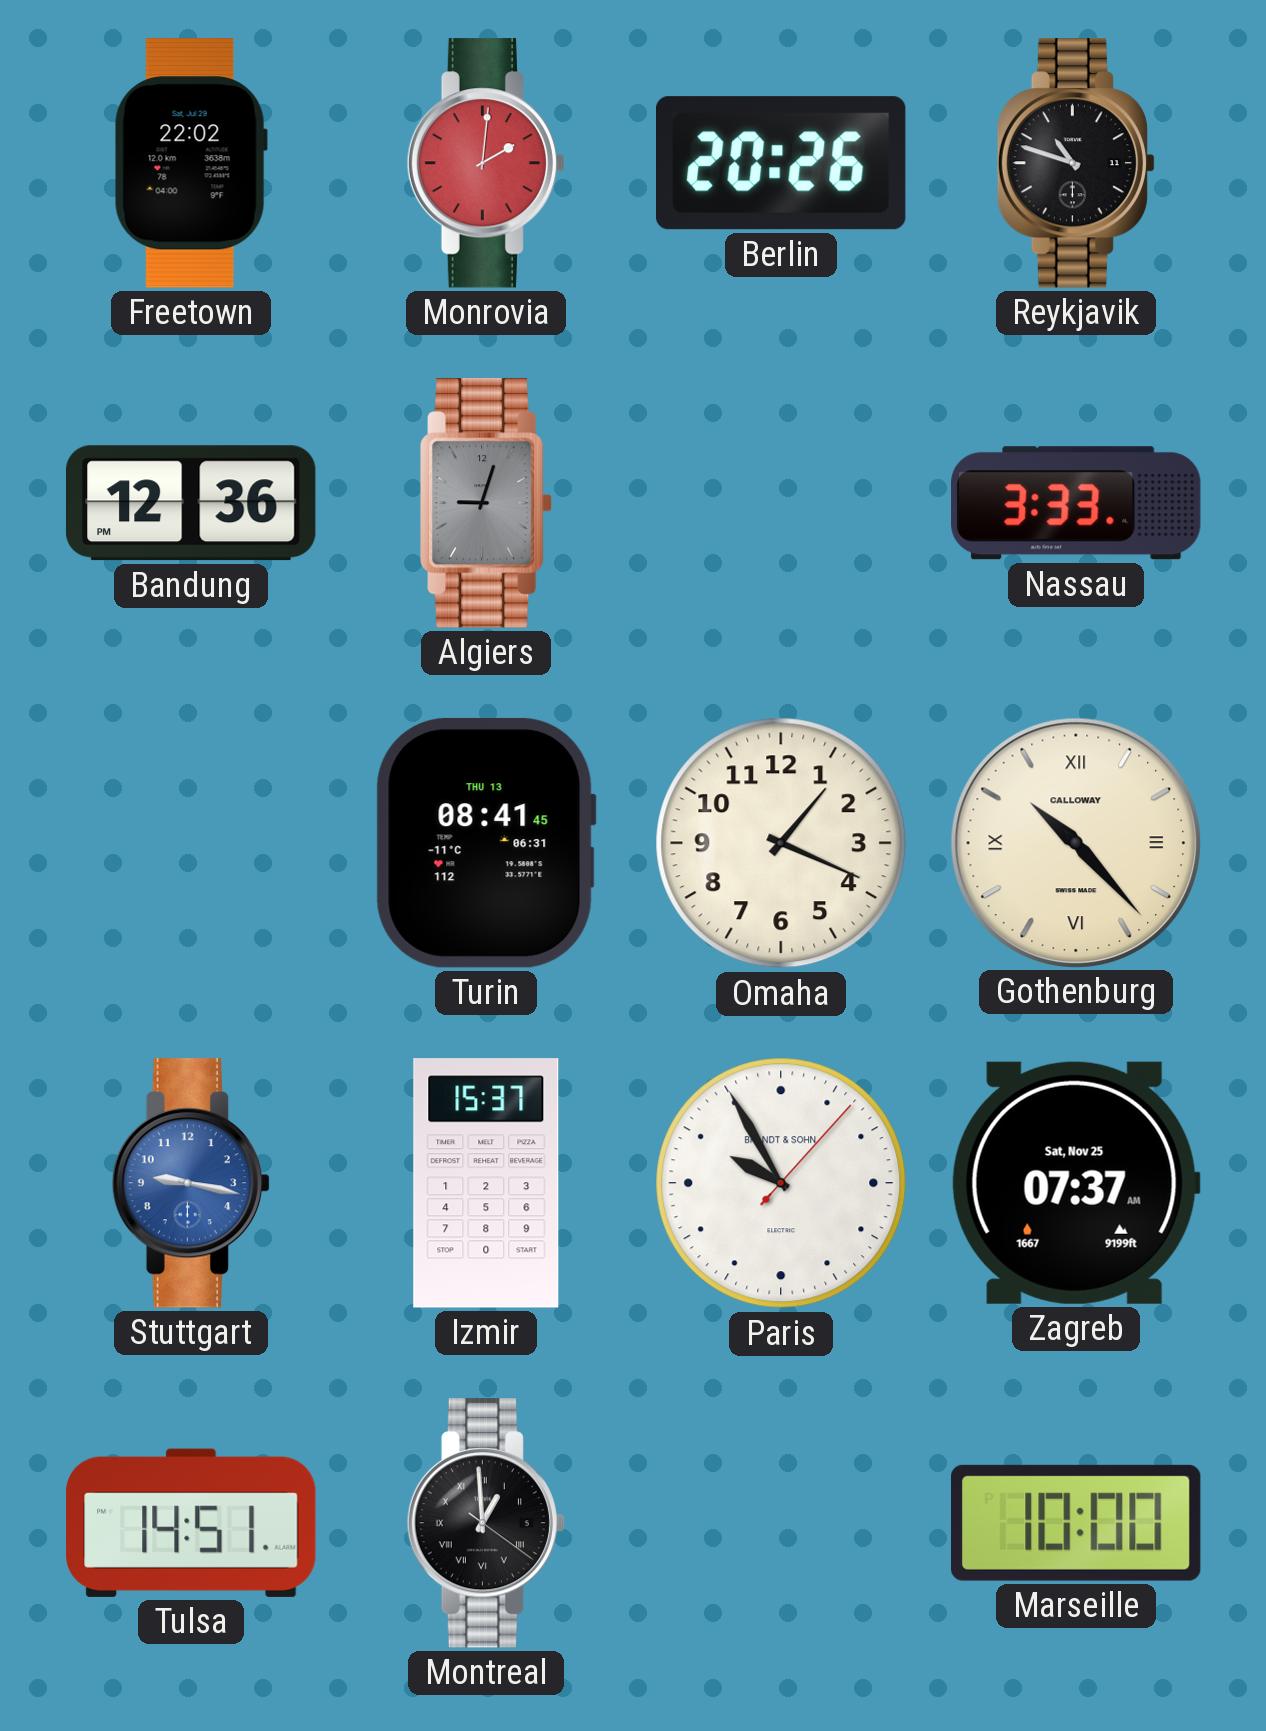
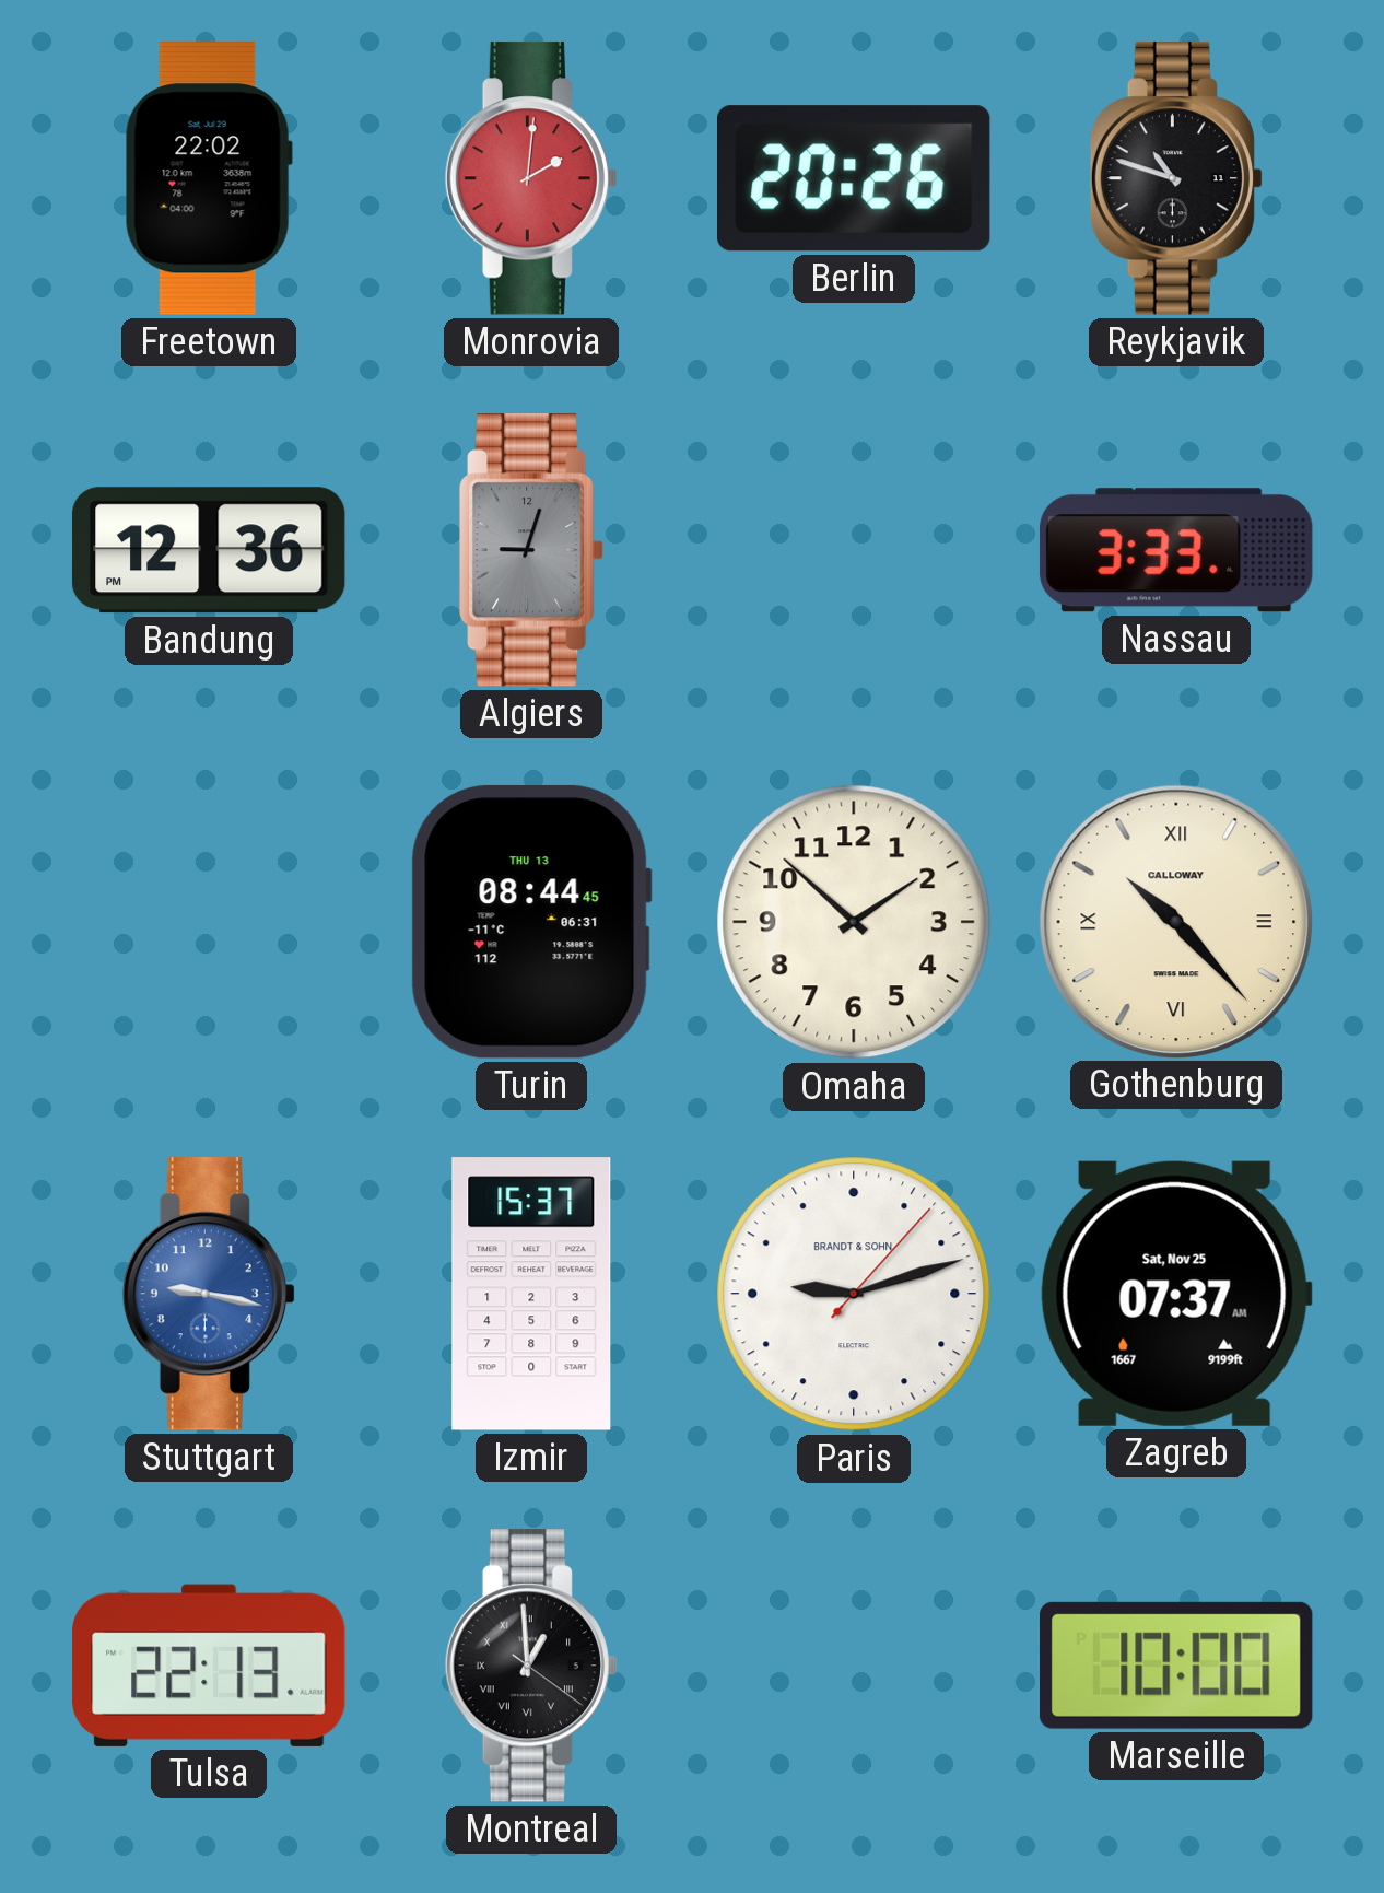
Turin: 08:41 -> 08:44
Omaha: 1:19 -> 1:52
Paris: 9:55 -> 9:12
Tulsa: 14:51 -> 22:13
